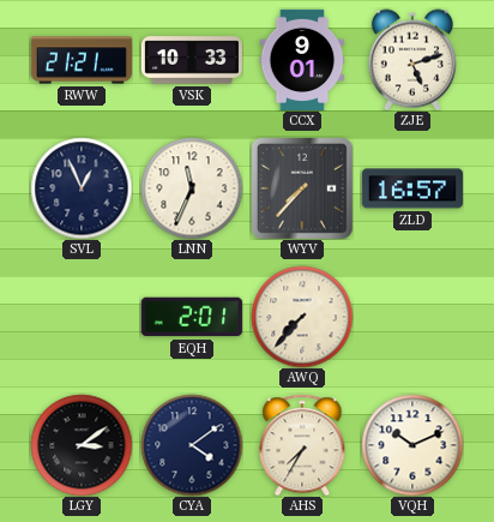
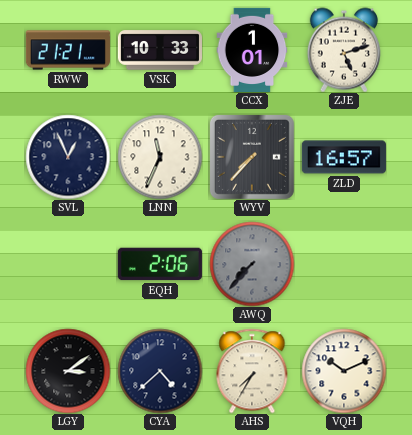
CCX: 9:01 -> 1:01
EQH: 2:01 -> 2:06
AWQ dial: cream -> grey
CYA: 4:09 -> 4:38
